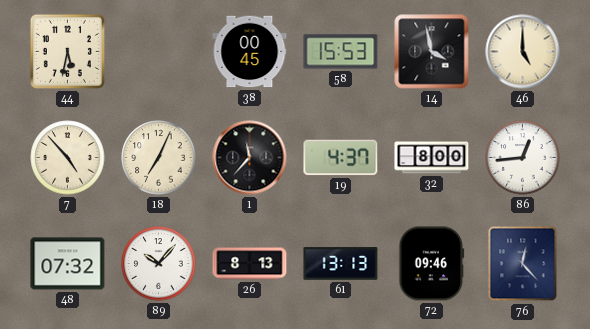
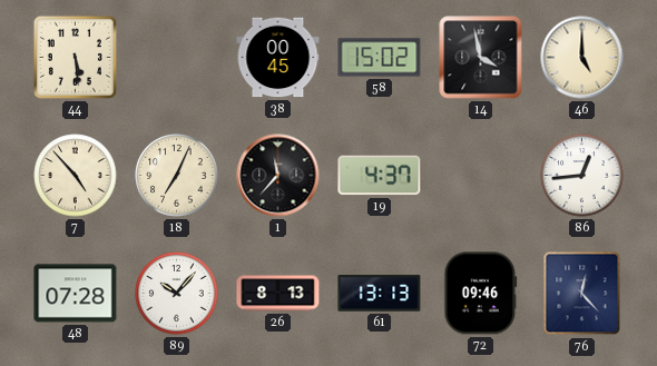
44: 5:32 -> 5:29
58: 15:53 -> 15:02
32: 8:00 -> none
48: 07:32 -> 07:28
